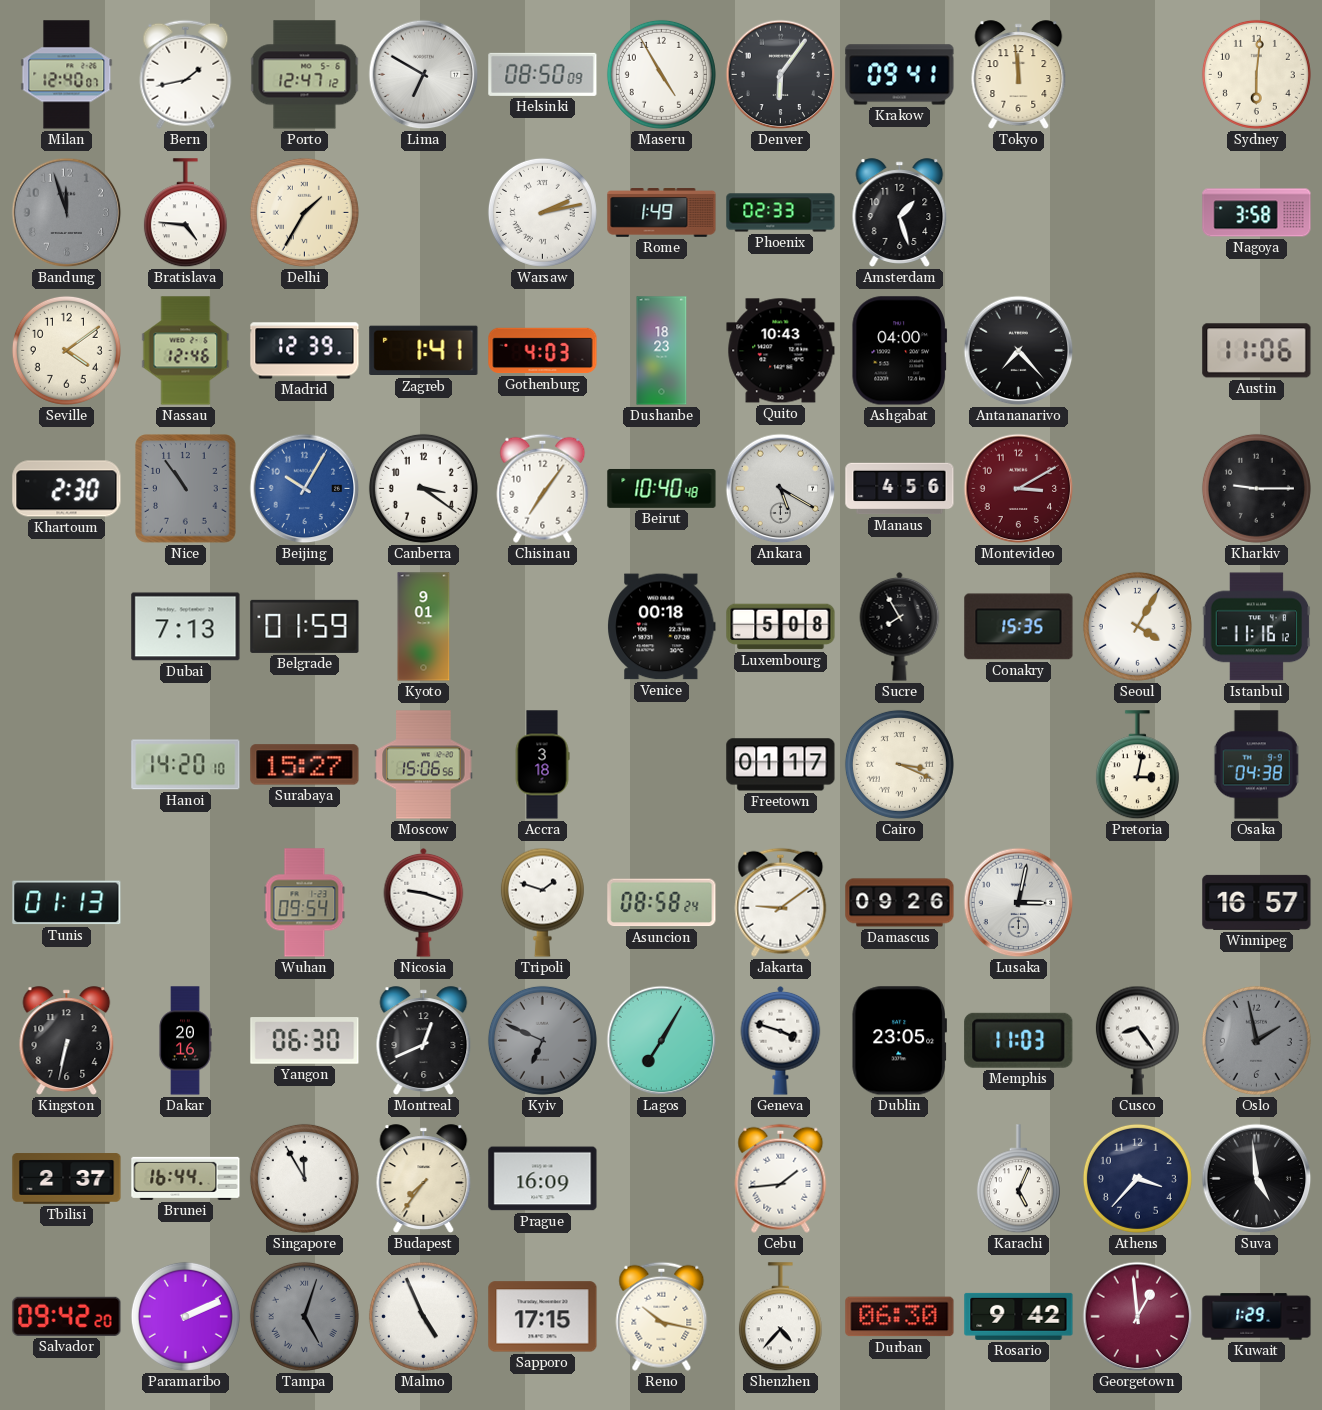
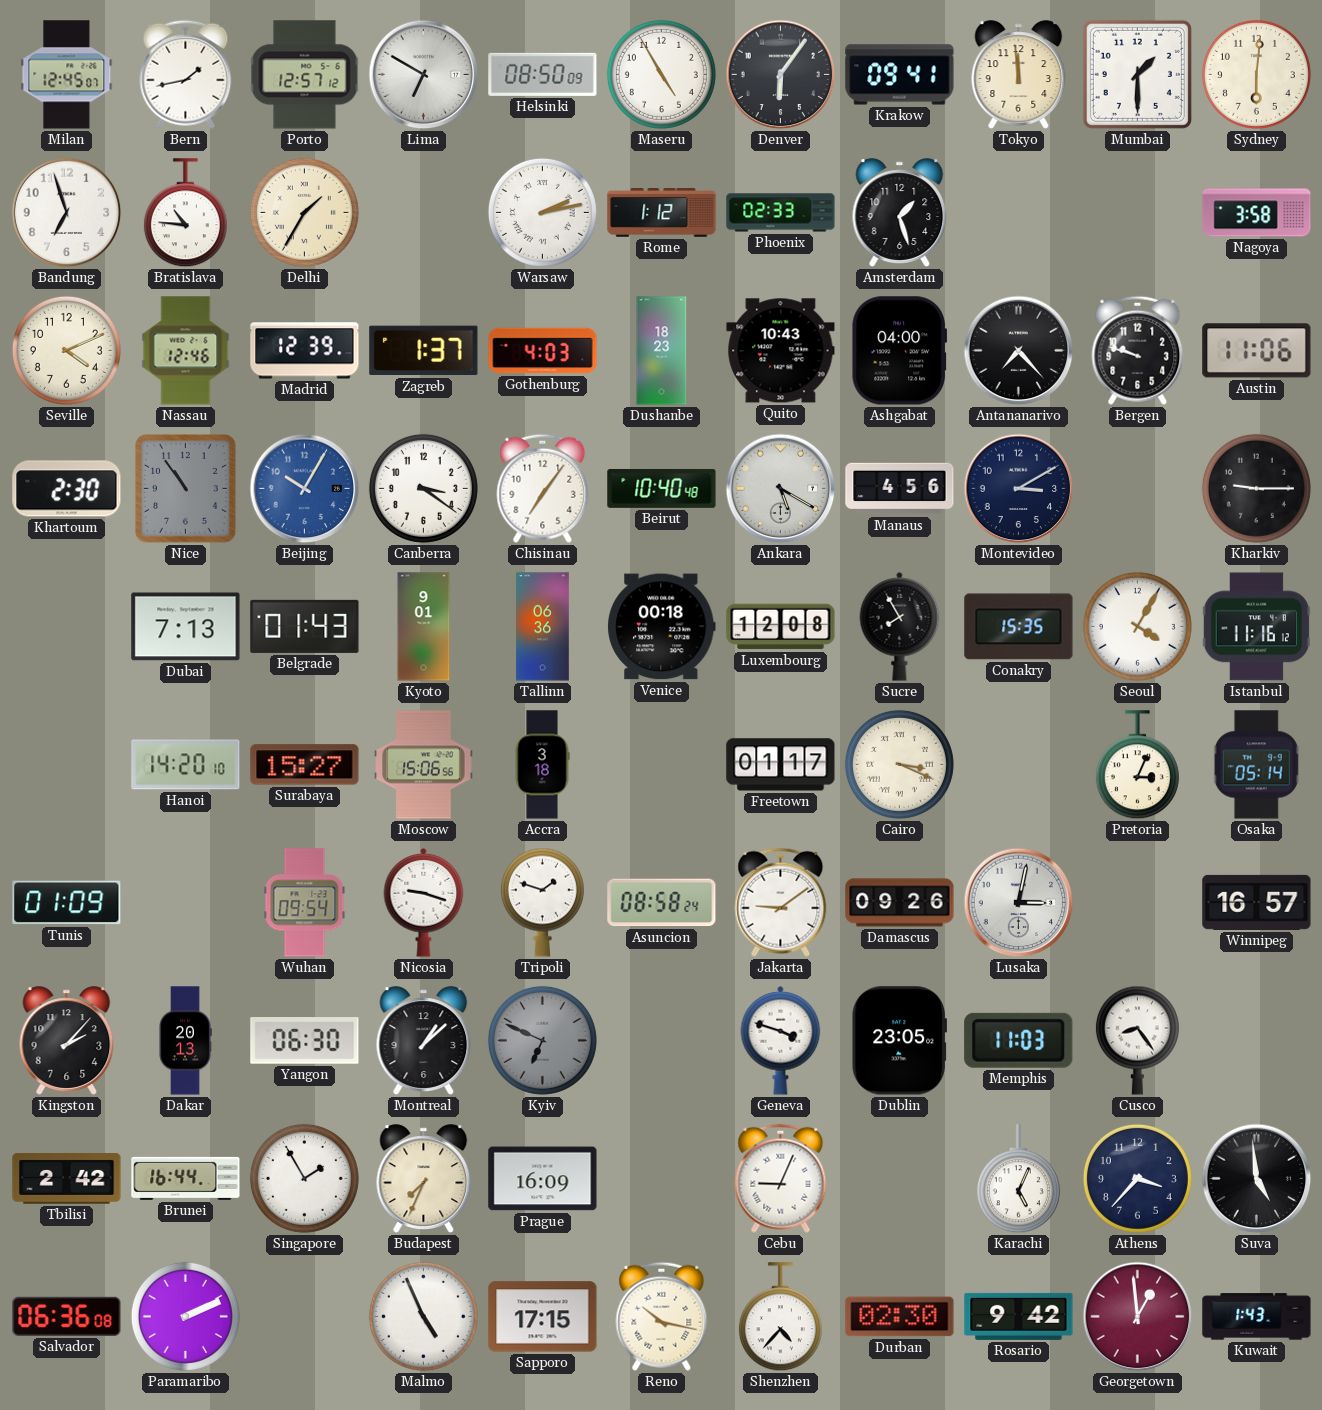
Milan: 12:40 -> 12:45
Porto: 12:47 -> 12:57
Mumbai: none -> 1:30
Bandung: 11:57 -> 6:57
Bandung dial: grey -> white
Bratislava: 4:46 -> 10:46
Rome: 1:49 -> 1:12
Seville: 4:09 -> 4:11
Zagreb: 1:41 -> 1:37
Bergen: none -> 9:48
Montevideo dial: burgundy -> navy
Belgrade: 01:59 -> 01:43
Tallinn: none -> 06:36
Luxembourg: 5:08 -> 12:08
Pretoria: 3:02 -> 3:04
Osaka: 04:38 -> 05:14
Tunis: 01:13 -> 01:09
Kingston: 6:32 -> 2:07
Dakar: 20:16 -> 20:13
Montreal: 12:41 -> 1:08
Lagos: 7:05 -> none
Oslo: 1:58 -> none
Tbilisi: 2:37 -> 2:42
Singapore: 11:55 -> 1:55
Budapest: 7:36 -> 7:34
Cebu: 1:44 -> 9:04
Salvador: 09:42 -> 06:36
Tampa: 5:03 -> none
Durban: 06:30 -> 02:30
Kuwait: 1:29 -> 1:43
